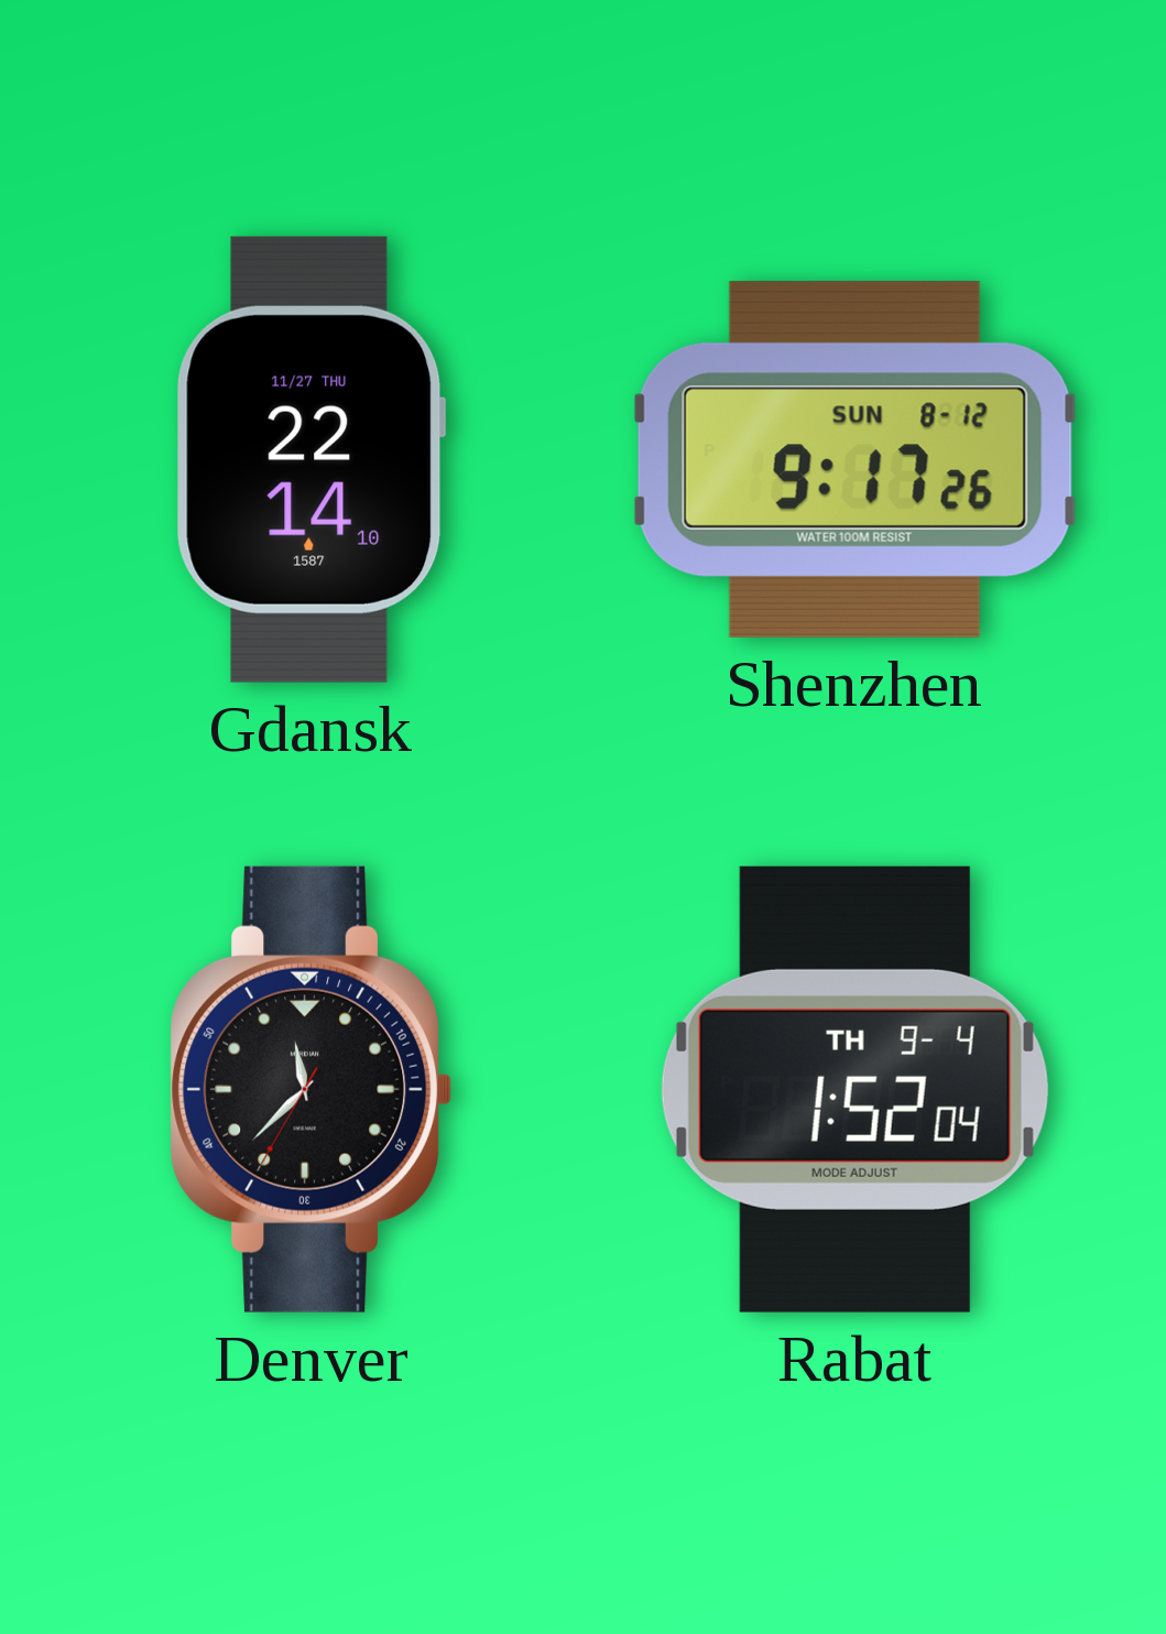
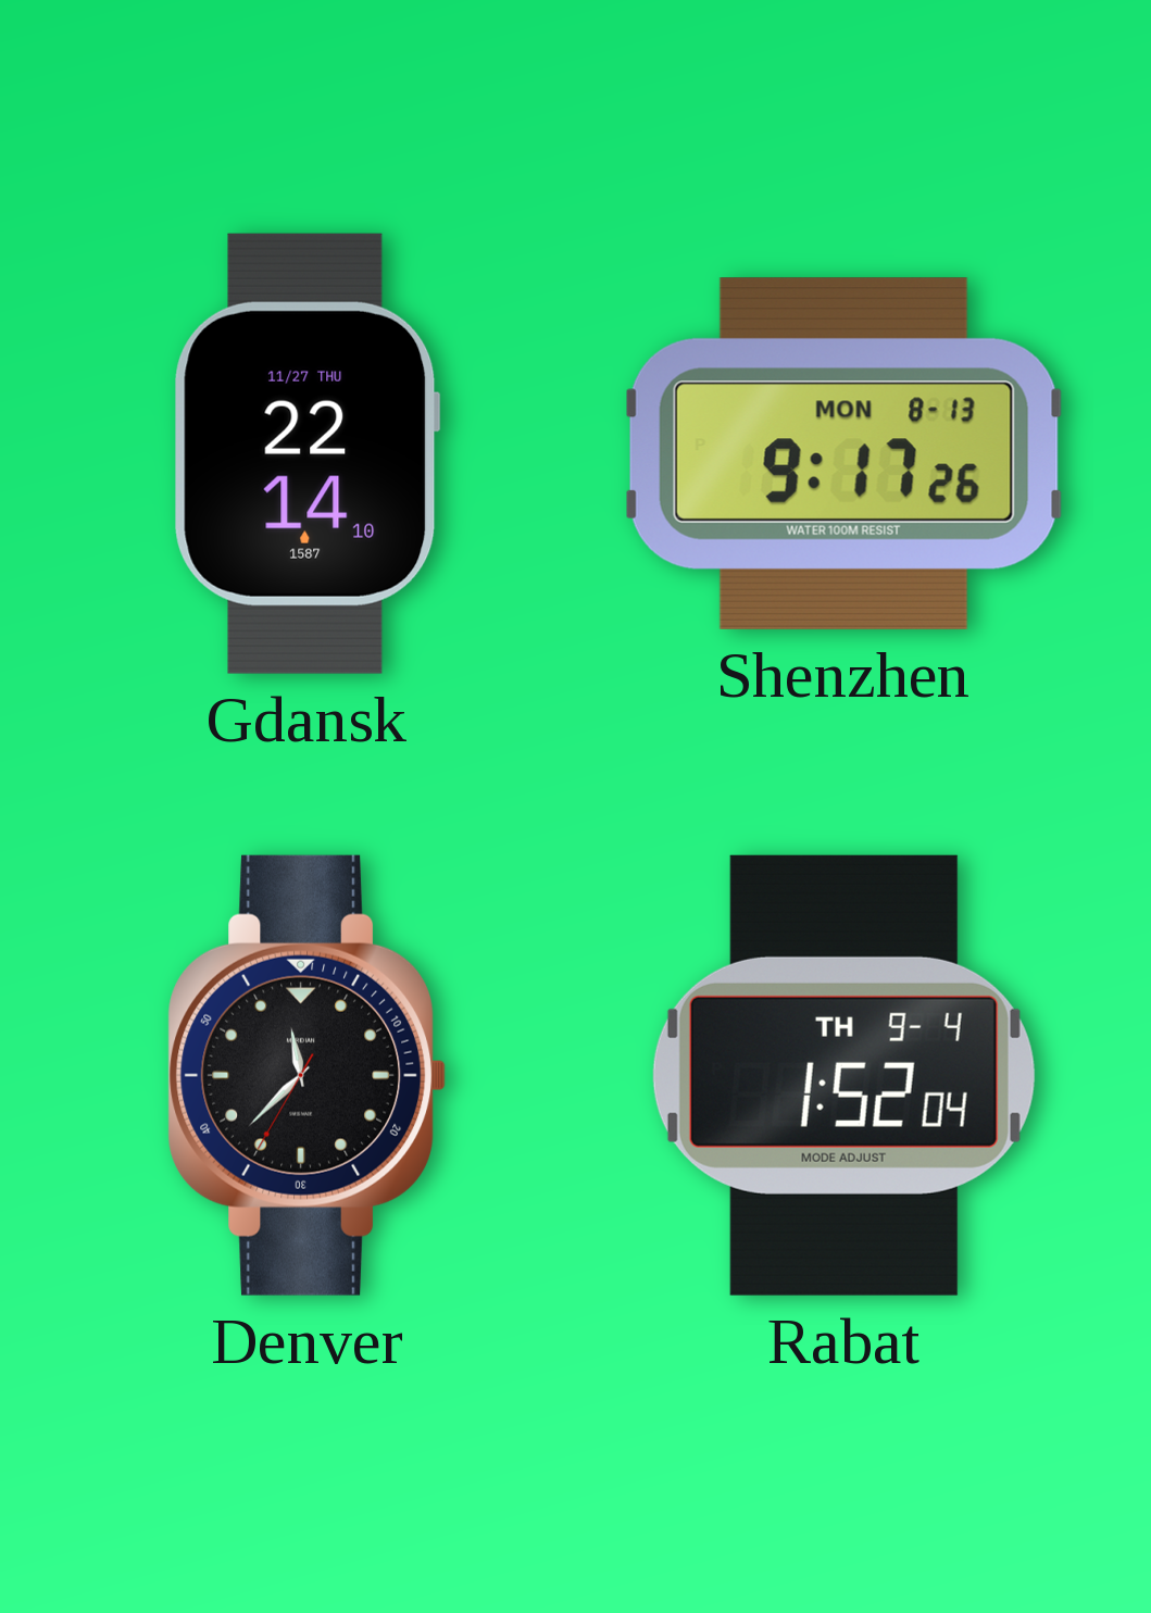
Shenzhen date: SUN 8-12 -> MON 8-13
